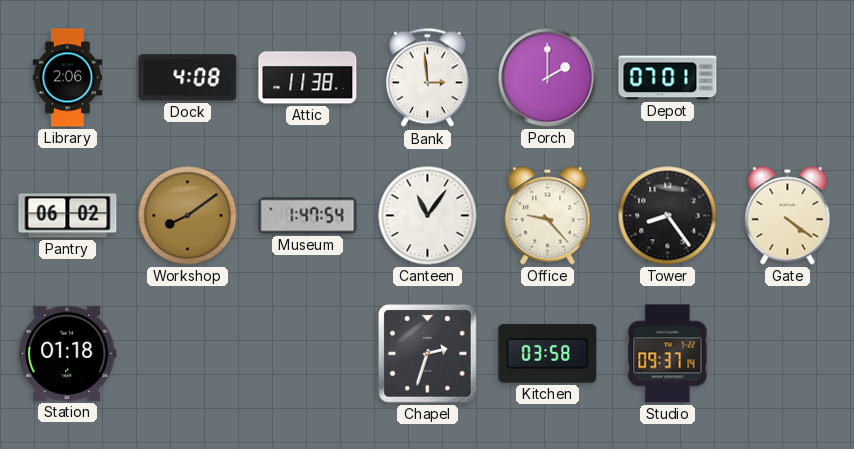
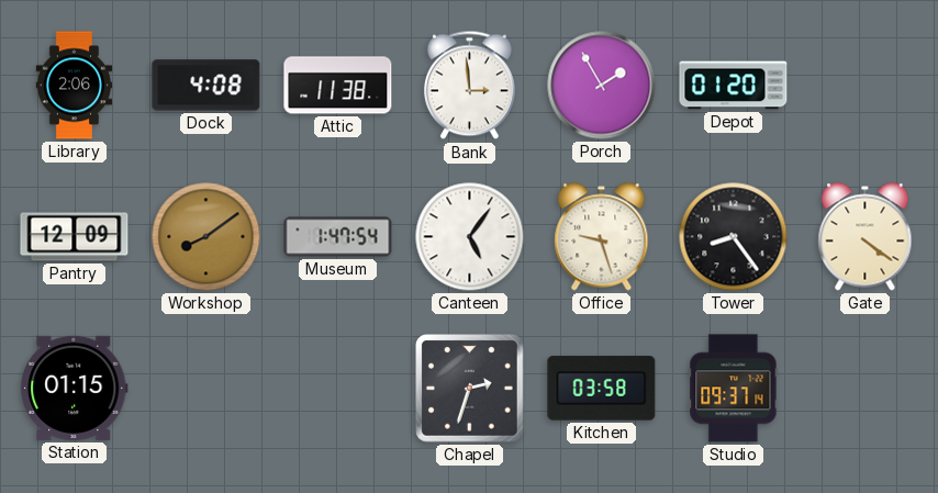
Porch: 2:00 -> 1:55
Depot: 07:01 -> 01:20
Pantry: 06:02 -> 12:09
Canteen: 11:06 -> 5:06
Office: 9:23 -> 9:27
Station: 01:18 -> 01:15
